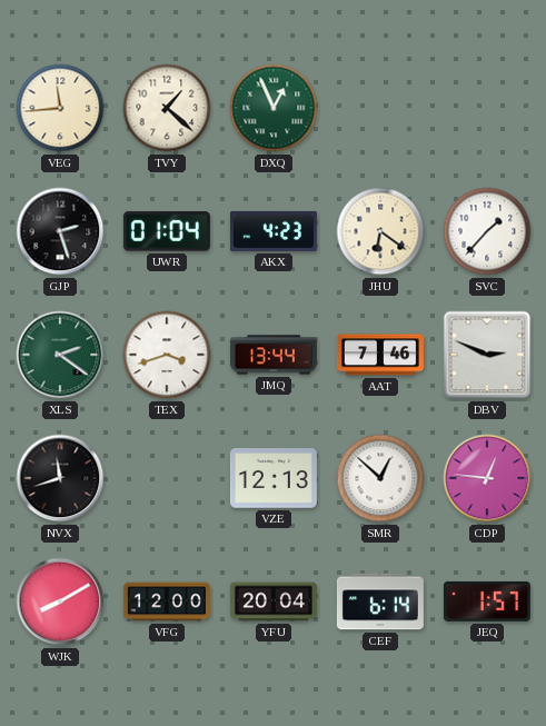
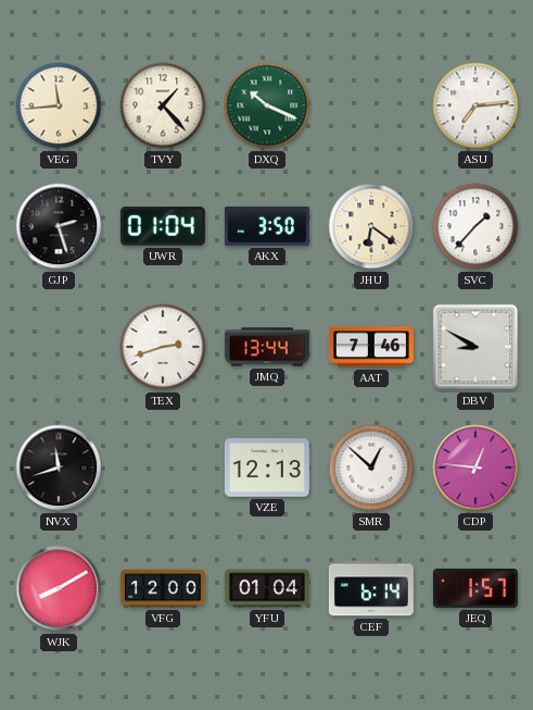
TVY: 1:22 -> 1:23
DXQ: 12:56 -> 10:19
ASU: none -> 7:14
AKX: 4:23 -> 3:50
XLS: 2:21 -> none
TEX: 3:42 -> 2:42
DBV: 2:49 -> 8:50
YFU: 20:04 -> 01:04
